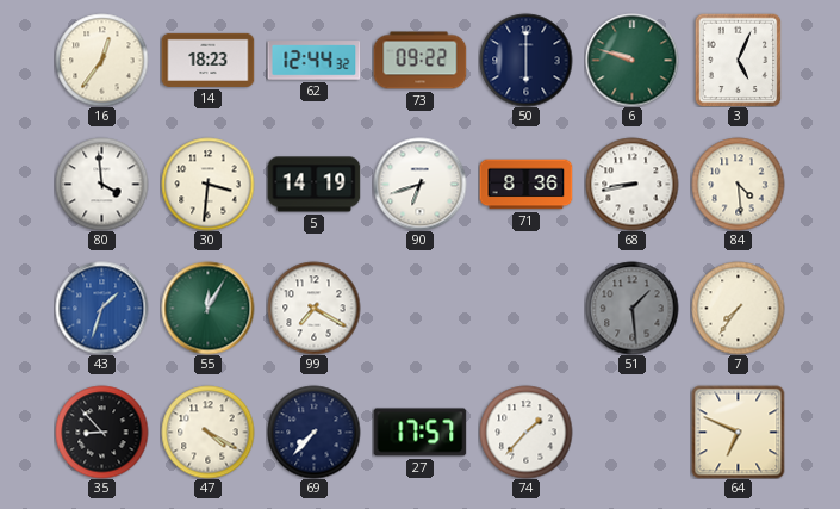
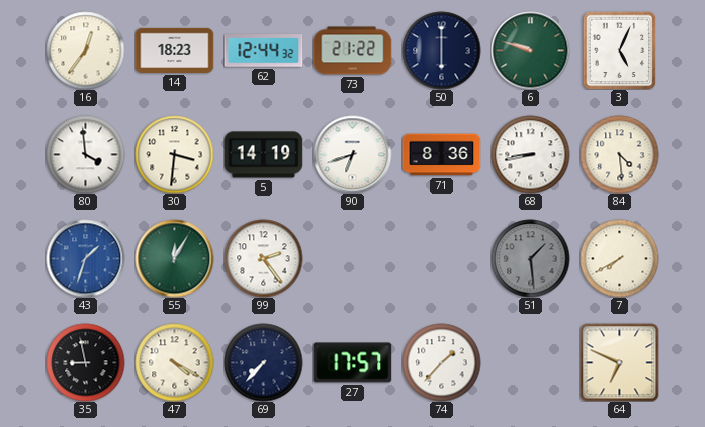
73: 09:22 -> 21:22
99: 7:20 -> 2:24
7: 7:36 -> 7:40
35: 8:53 -> 8:58
